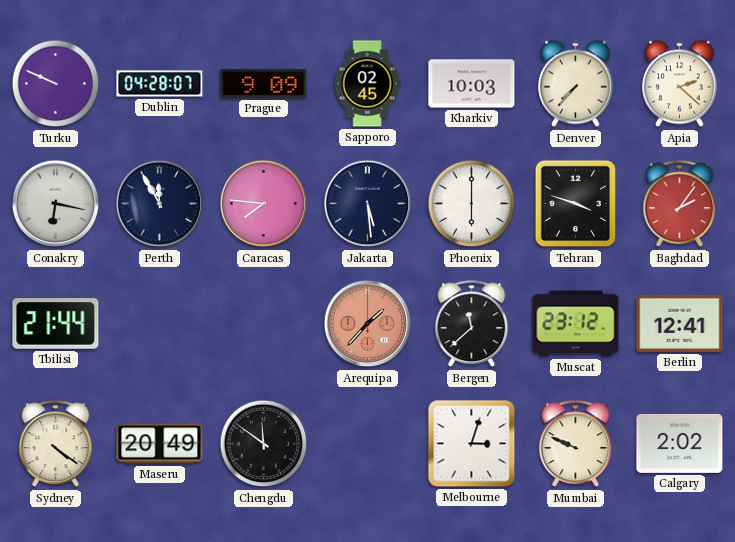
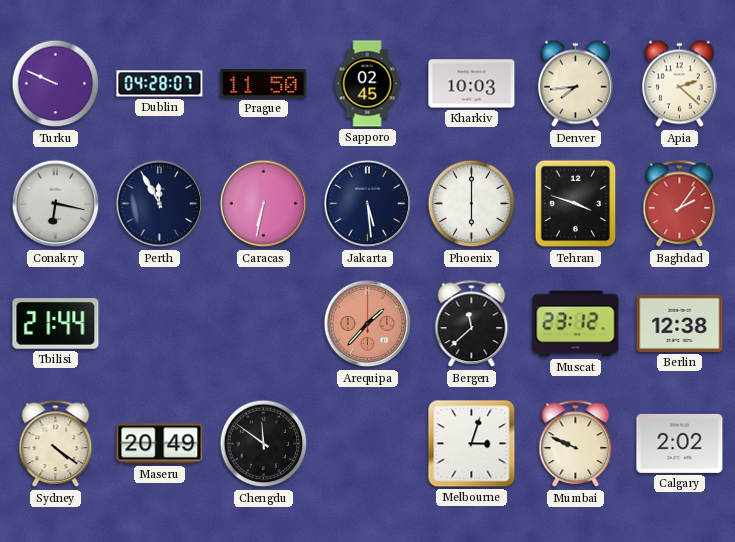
Prague: 9:09 -> 11:50
Denver: 7:37 -> 7:44
Caracas: 7:46 -> 6:32
Berlin: 12:41 -> 12:38
